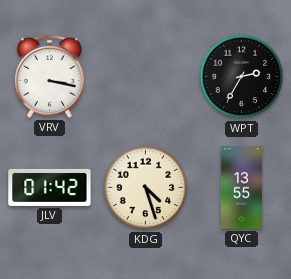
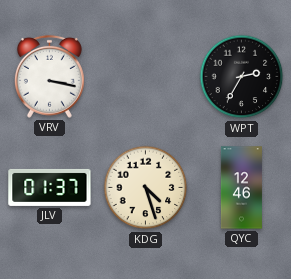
JLV: 01:42 -> 01:37
QYC: 13:55 -> 12:46
